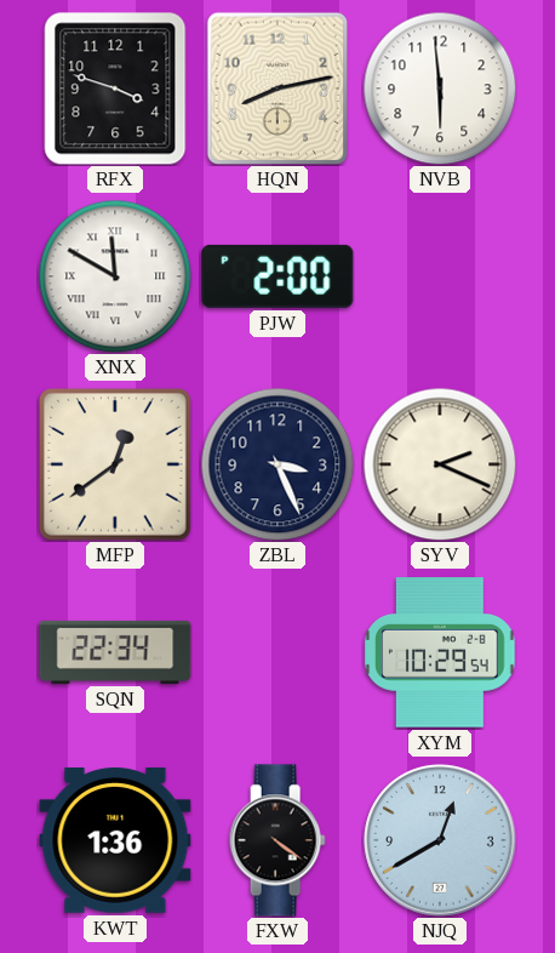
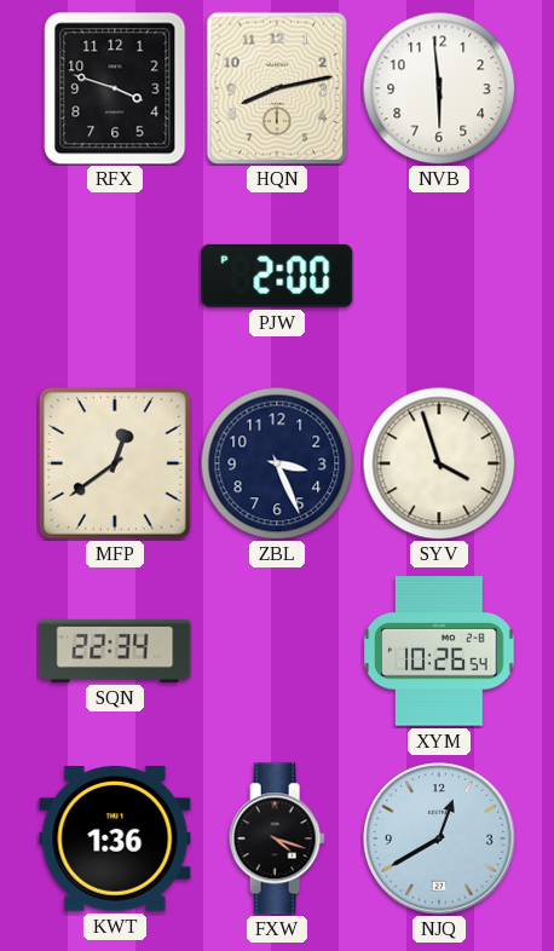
XNX: 11:50 -> none
SYV: 2:19 -> 3:57
XYM: 10:29 -> 10:26
FXW: 4:21 -> 4:18
